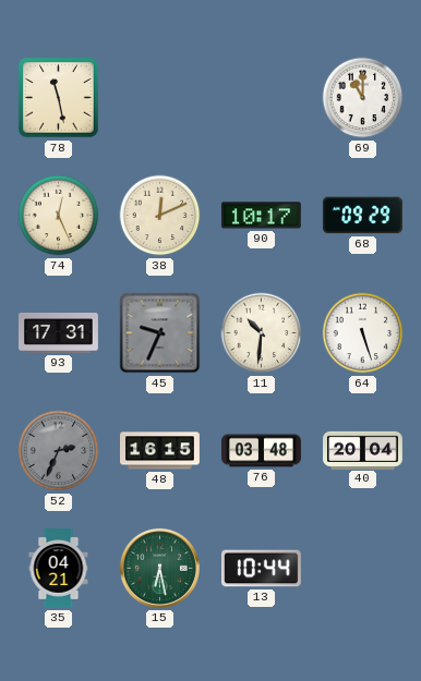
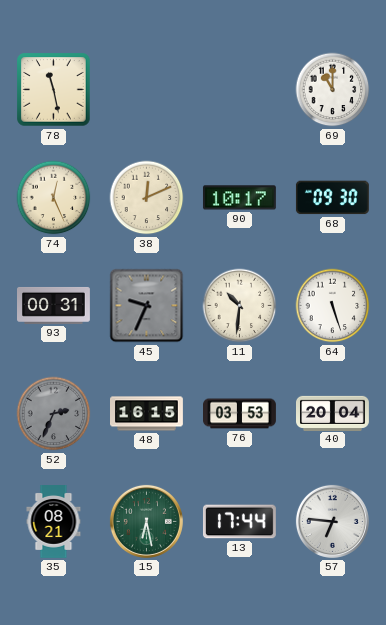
68: 09:29 -> 09:30
93: 17:31 -> 00:31
76: 03:48 -> 03:53
35: 04:21 -> 08:21
13: 10:44 -> 17:44
57: none -> 6:46
